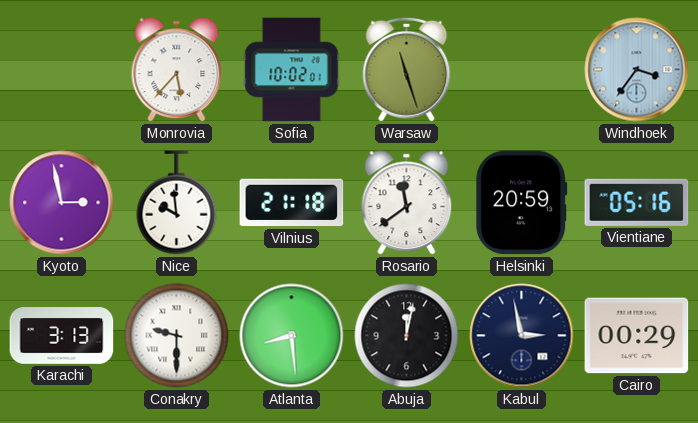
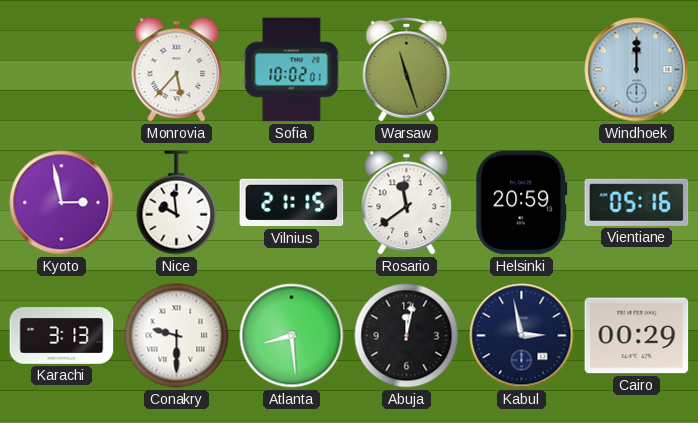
Windhoek: 3:36 -> 12:00
Vilnius: 21:18 -> 21:15
